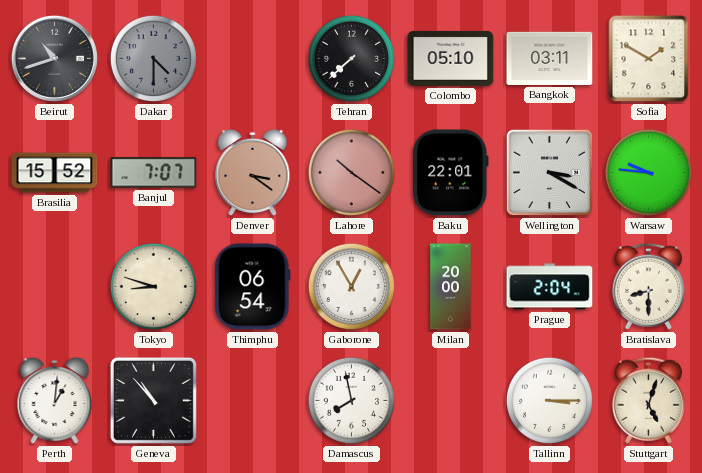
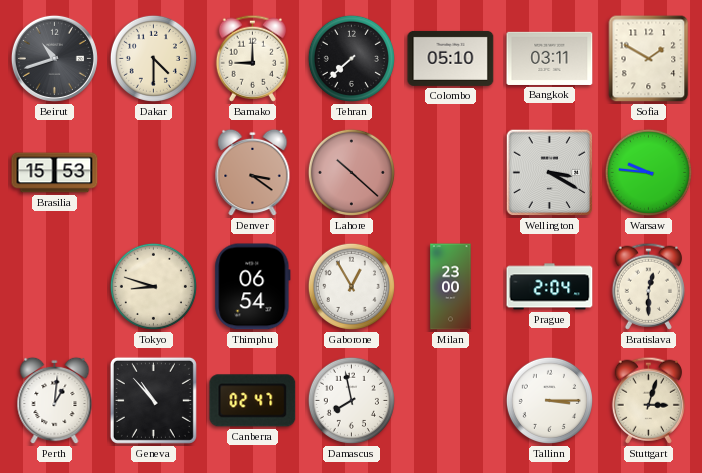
Dakar dial: grey -> cream
Bamako: none -> 9:00
Brasilia: 15:52 -> 15:53
Banjul: 7:07 -> none
Lahore: 10:21 -> 10:22
Baku: 22:01 -> none
Milan: 20:00 -> 23:00
Bratislava: 8:30 -> 12:30
Canberra: none -> 02:47
Stuttgart: 5:03 -> 3:03
